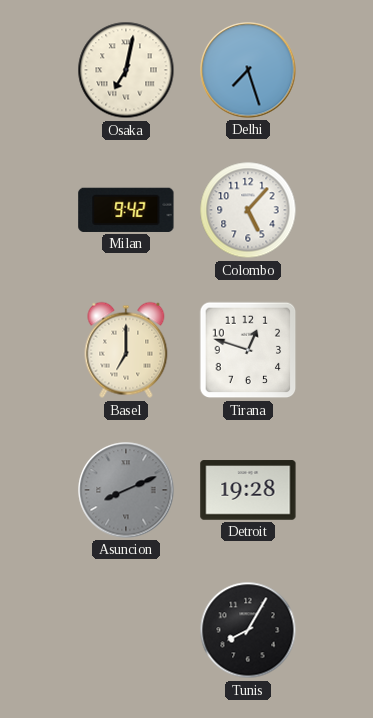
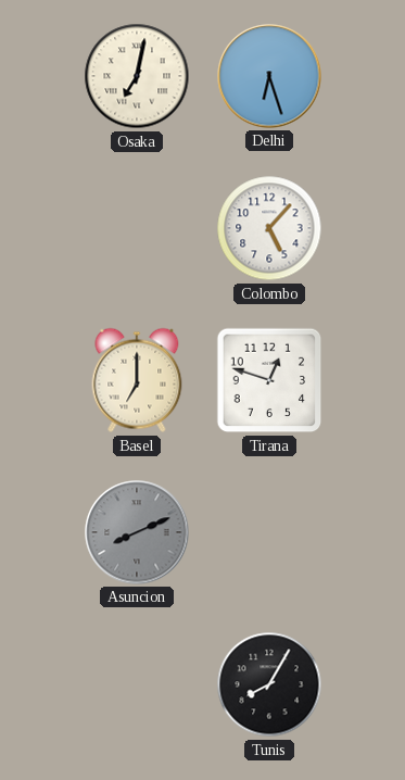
Delhi: 7:27 -> 6:27
Milan: 9:42 -> none
Detroit: 19:28 -> none
